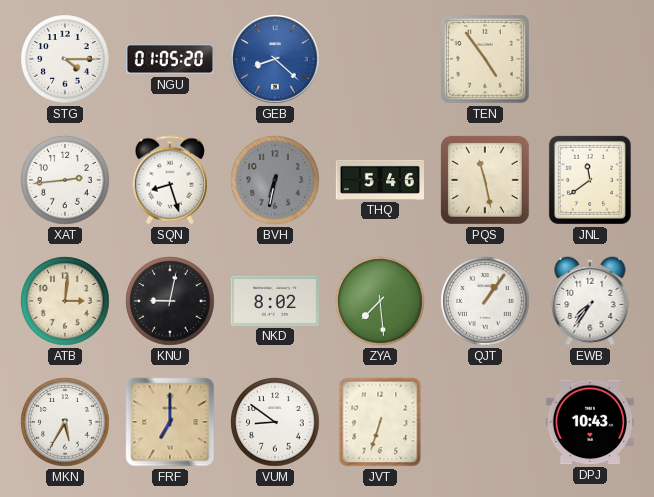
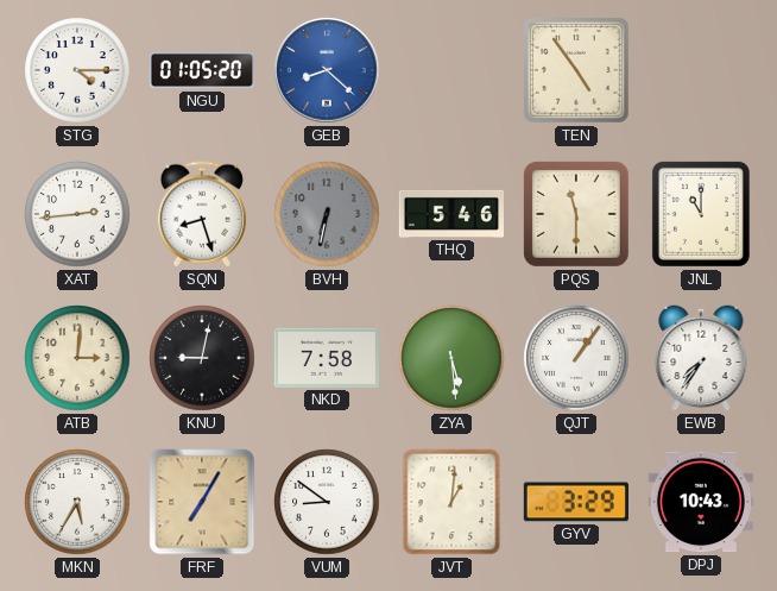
PQS: 11:28 -> 11:30
JNL: 11:39 -> 11:00
NKD: 8:02 -> 7:58
ZYA: 7:29 -> 5:29
FRF: 7:00 -> 7:05
JVT: 6:33 -> 1:01
GYV: none -> 3:29
